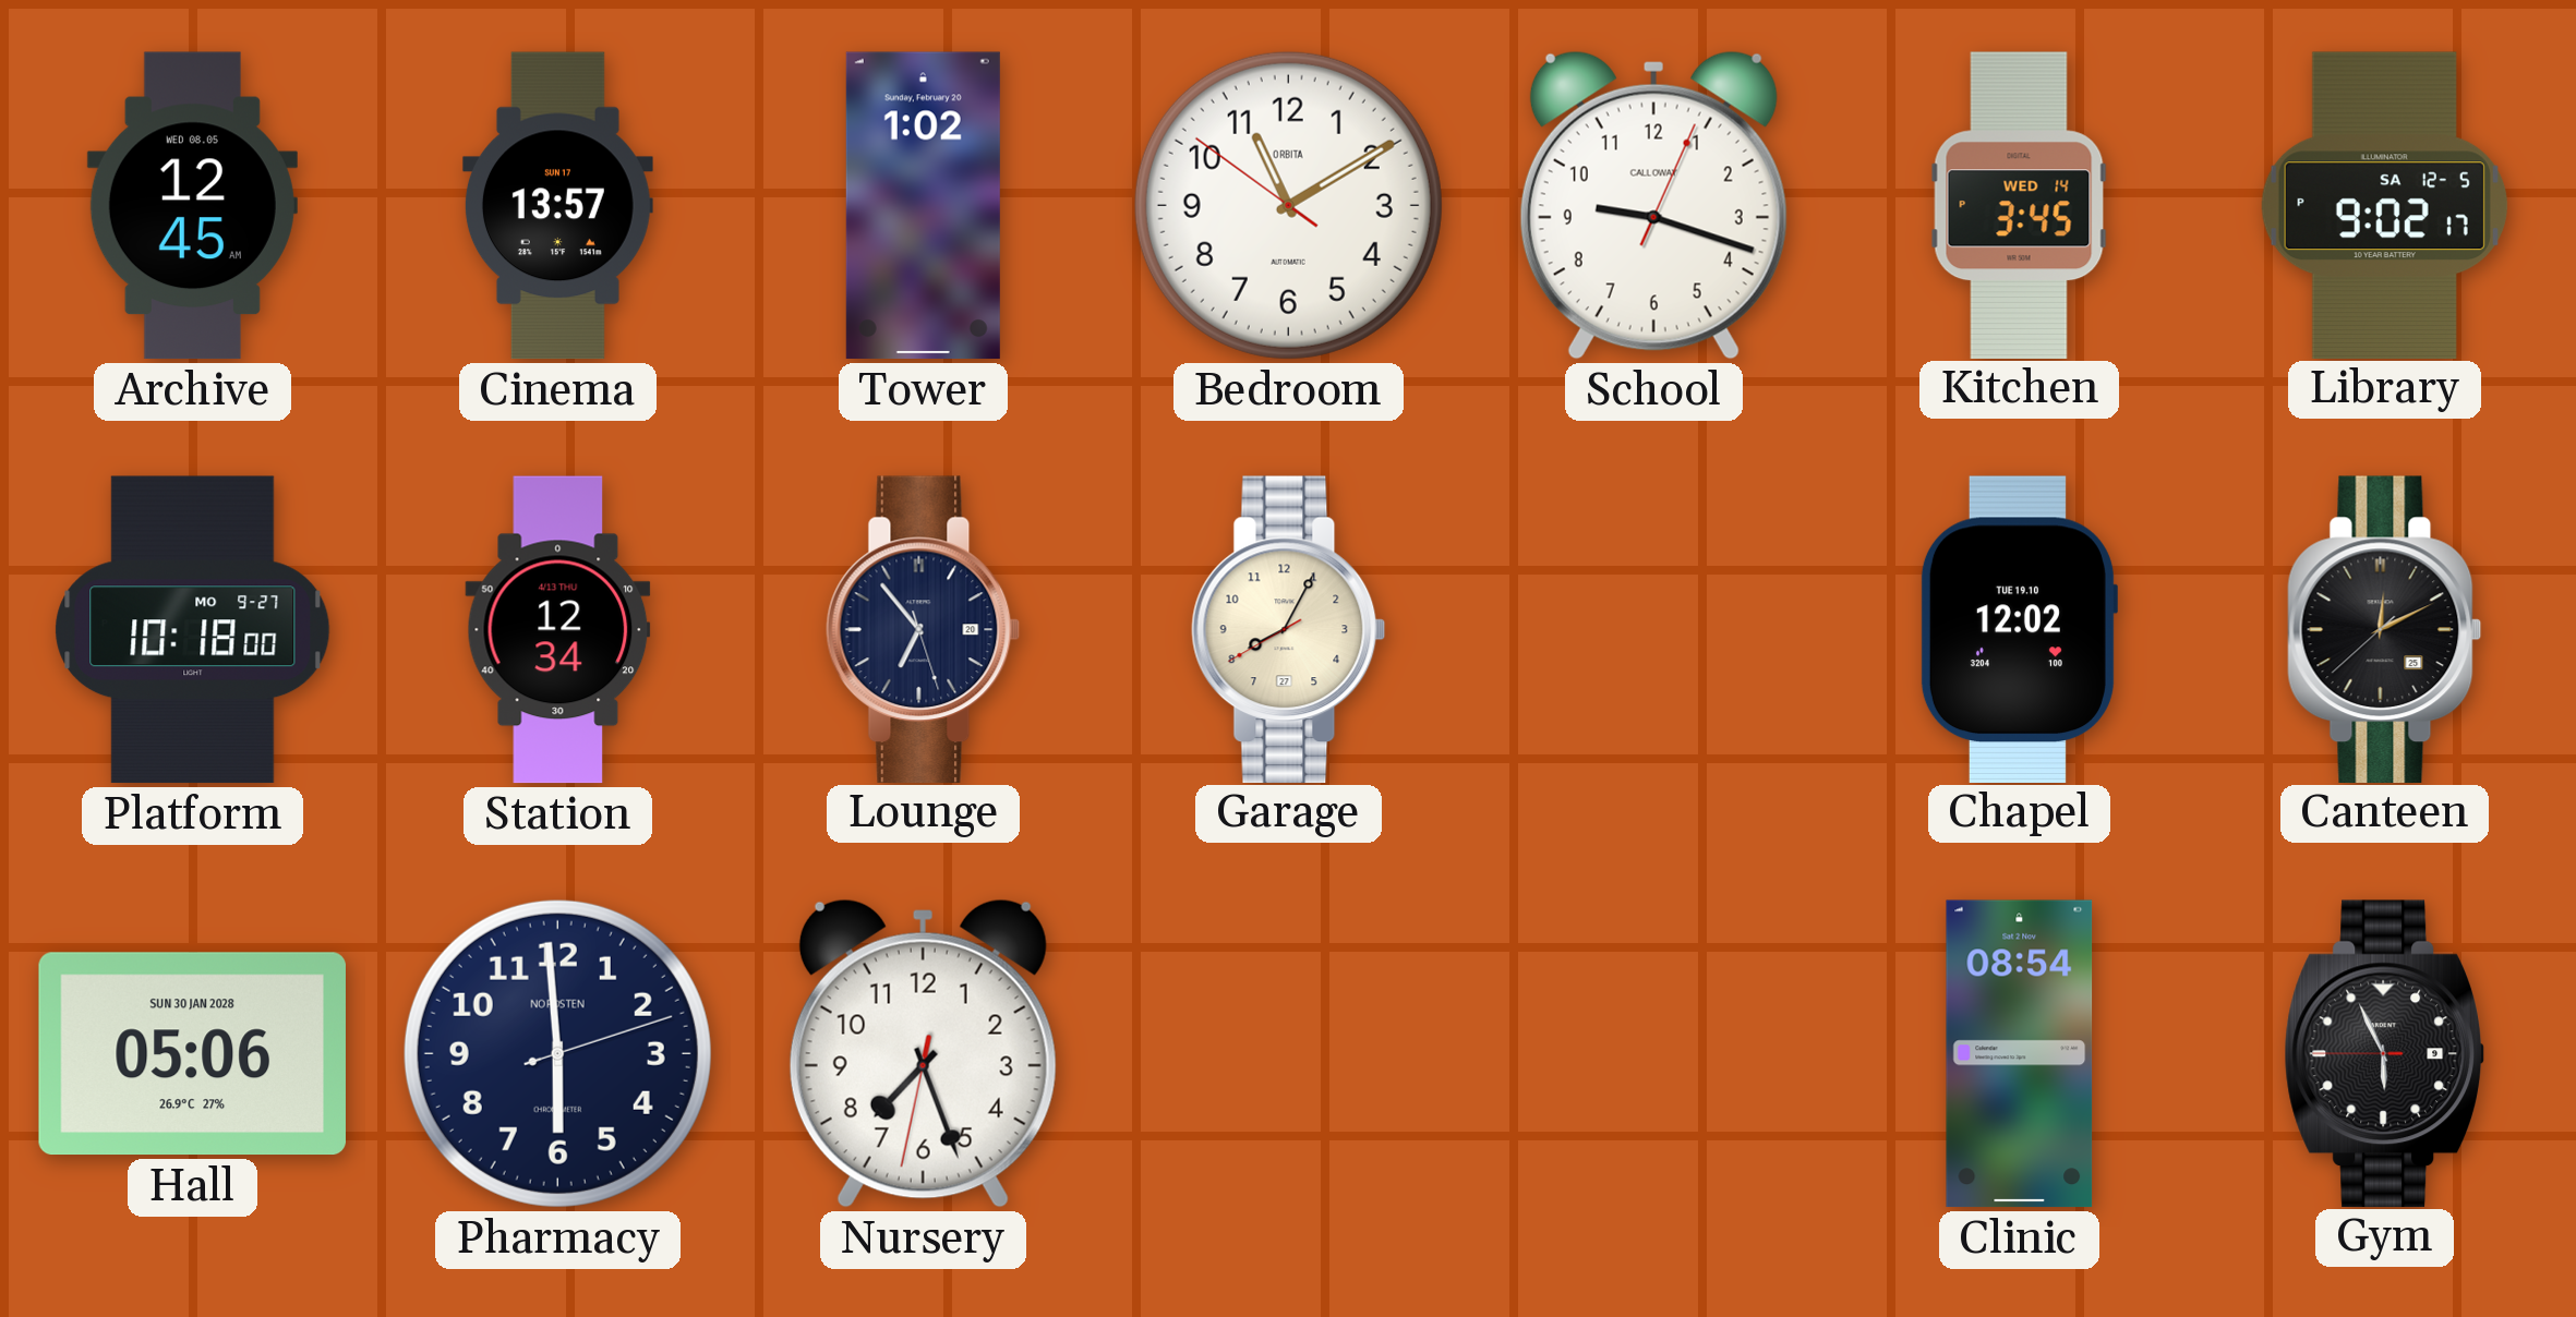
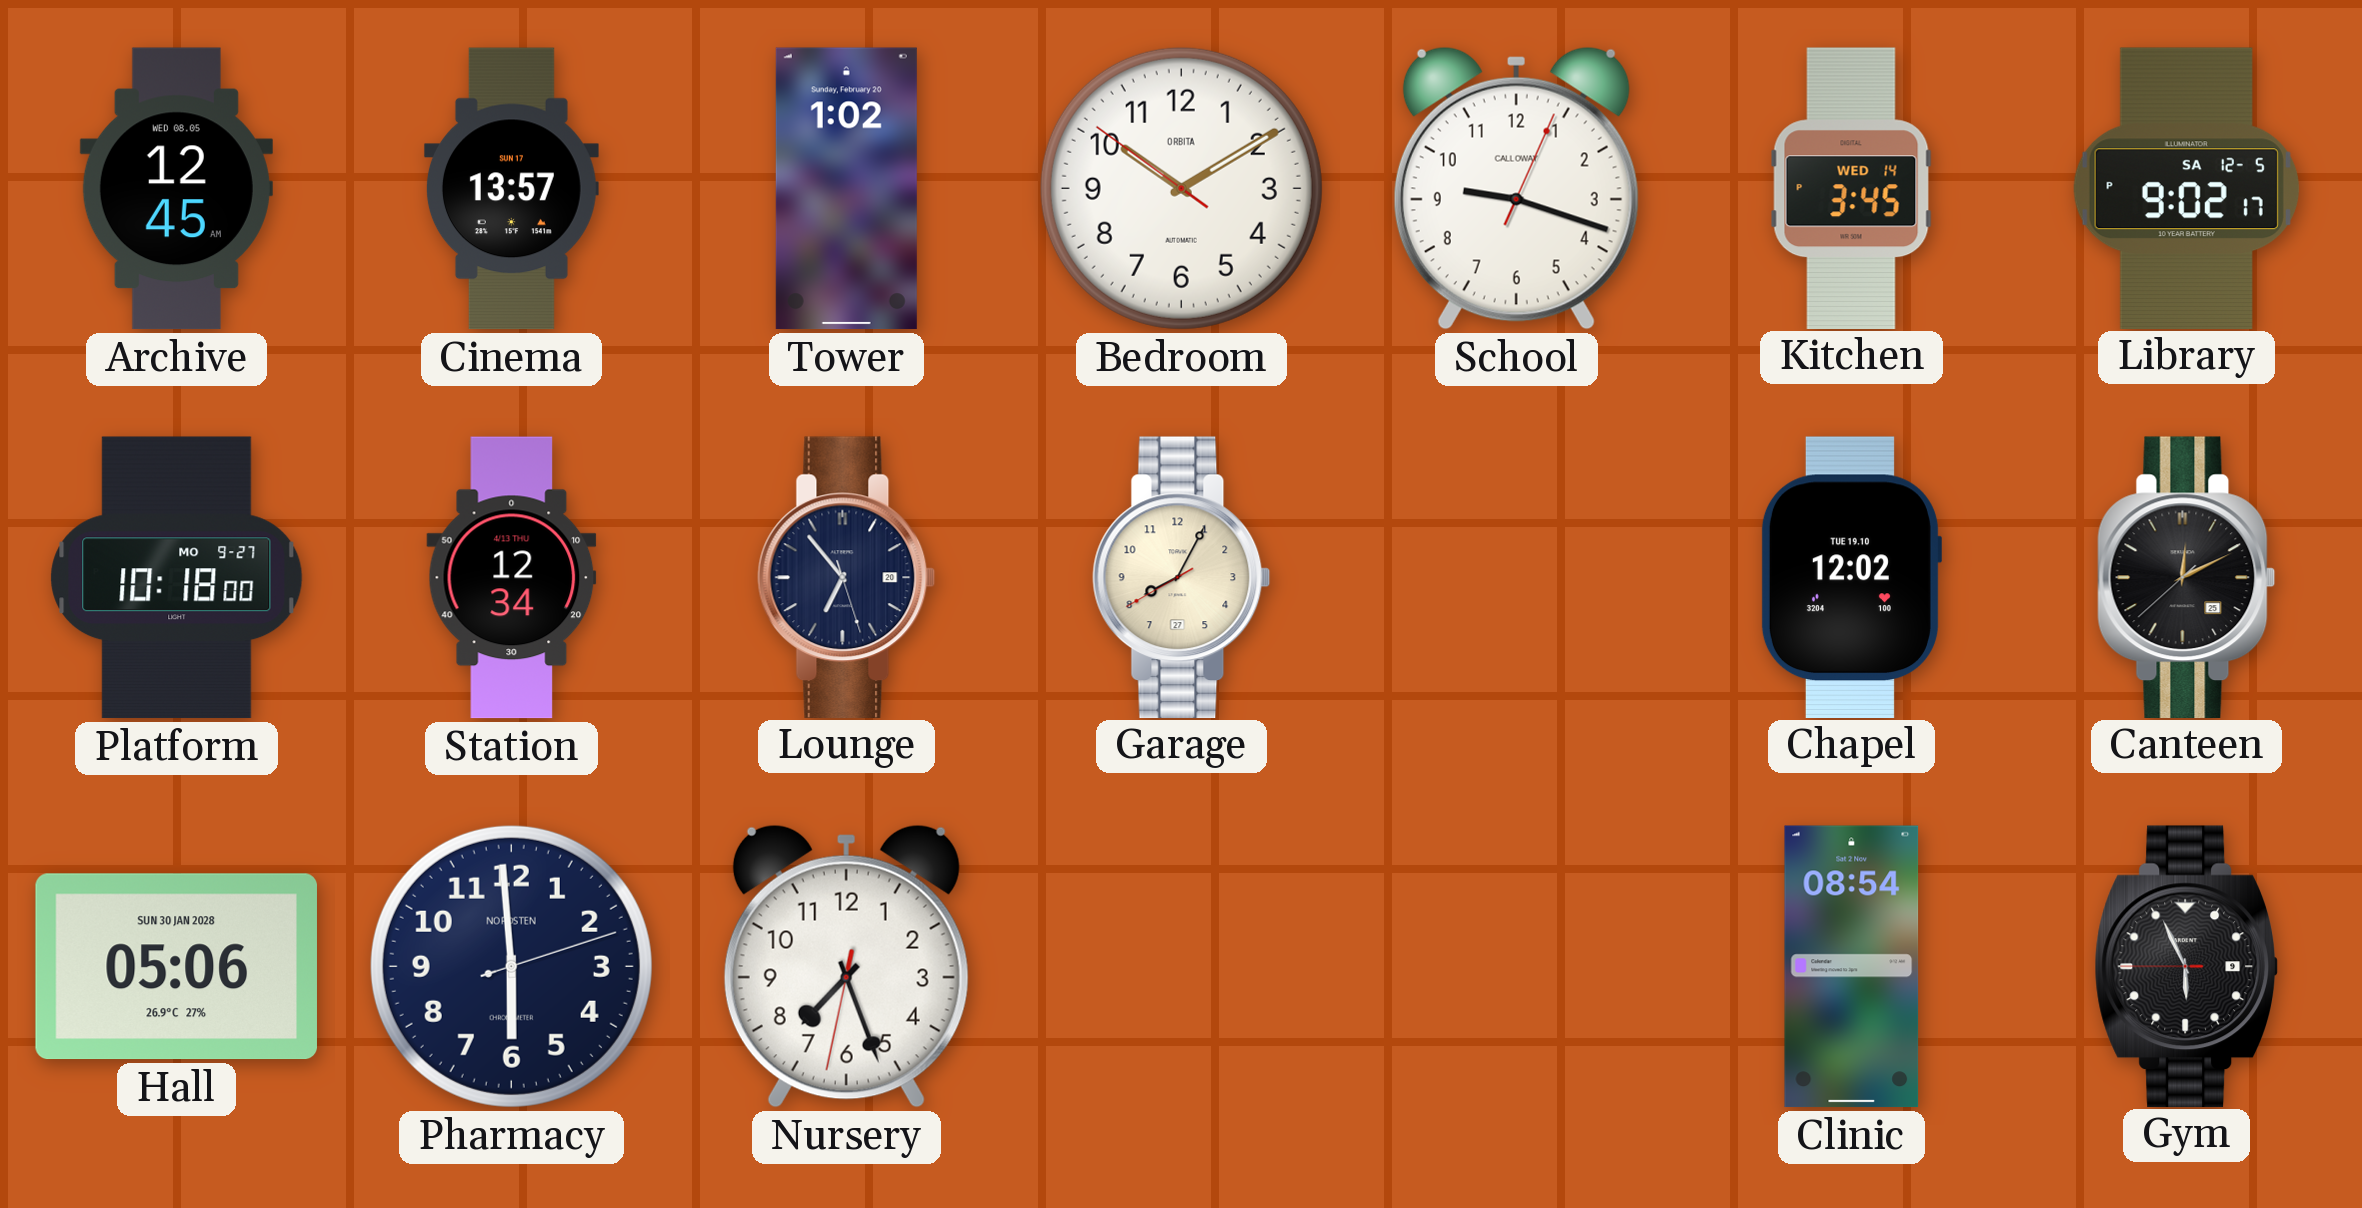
Bedroom: 11:09 -> 10:09
